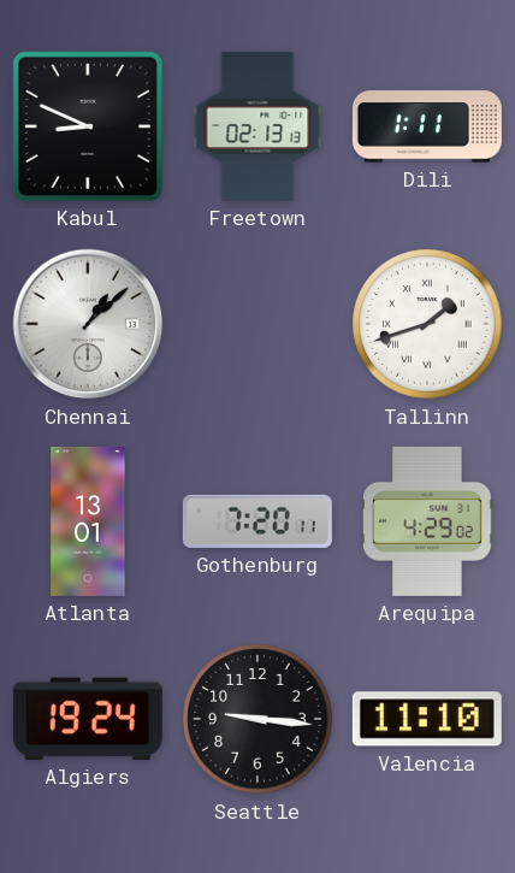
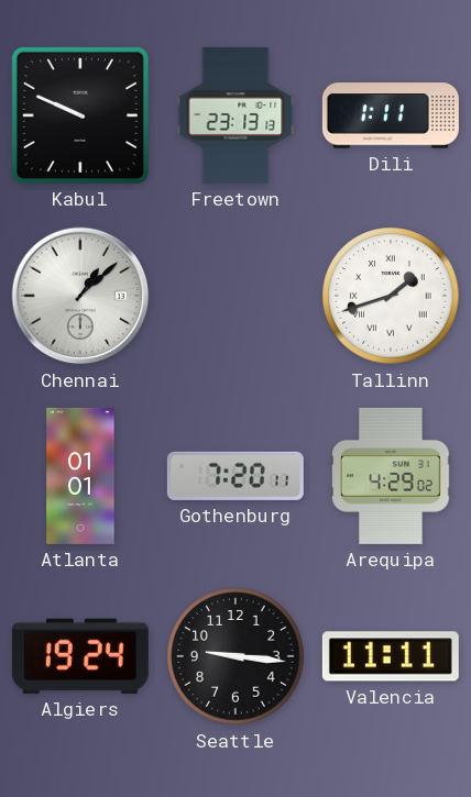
Kabul: 8:49 -> 9:49
Freetown: 02:13 -> 23:13
Atlanta: 13:01 -> 01:01
Valencia: 11:10 -> 11:11
